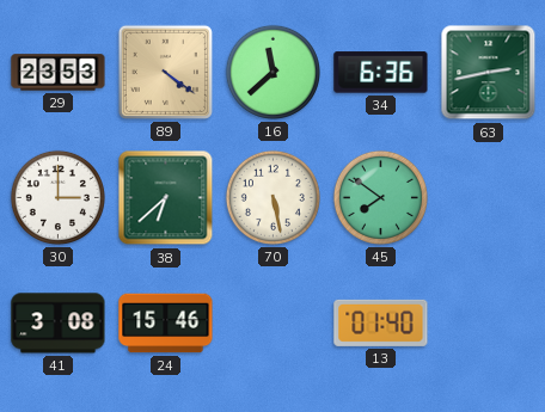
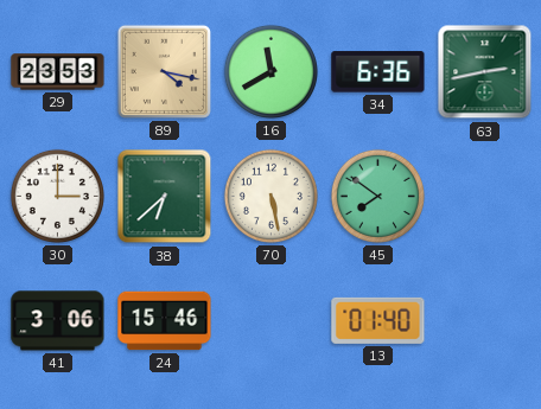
89: 4:21 -> 4:17
16: 11:38 -> 11:40
41: 3:08 -> 3:06
